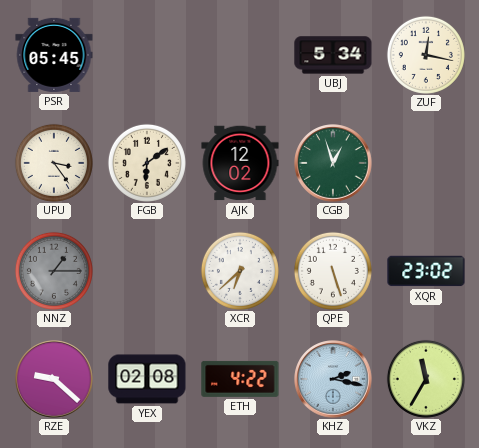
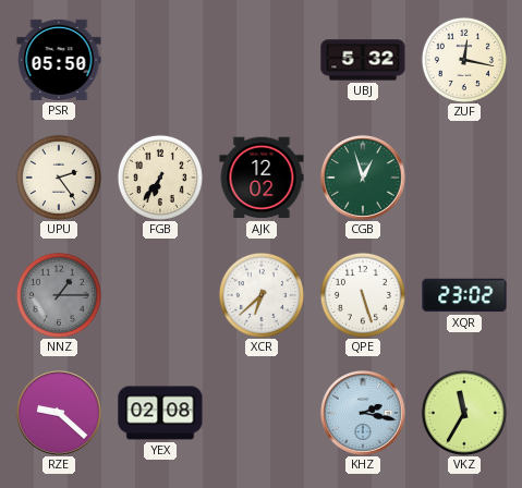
PSR: 05:45 -> 05:50
UBJ: 5:34 -> 5:32
UPU: 3:24 -> 2:24
FGB: 6:09 -> 6:36
ETH: 4:22 -> none
